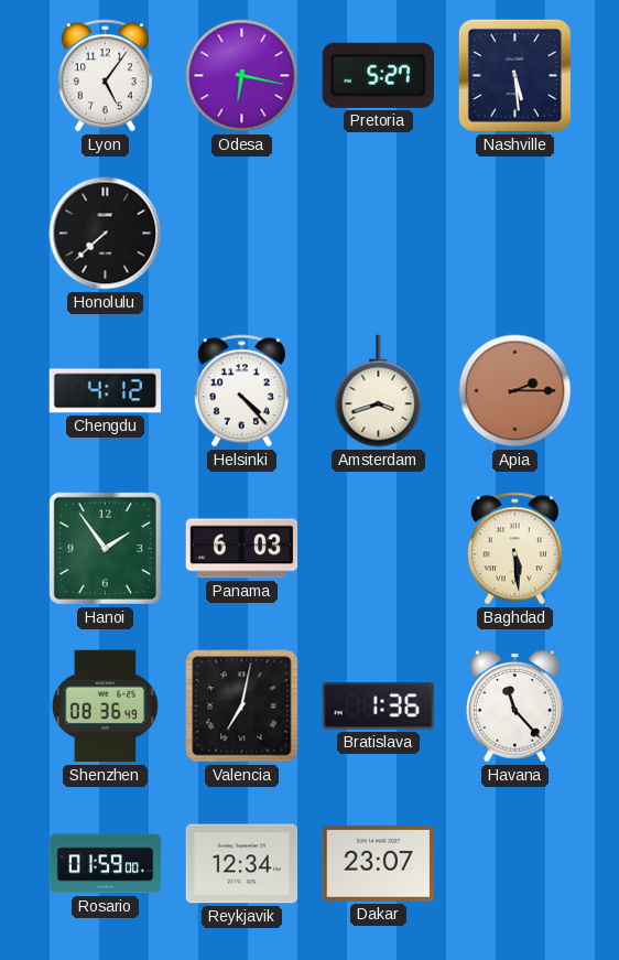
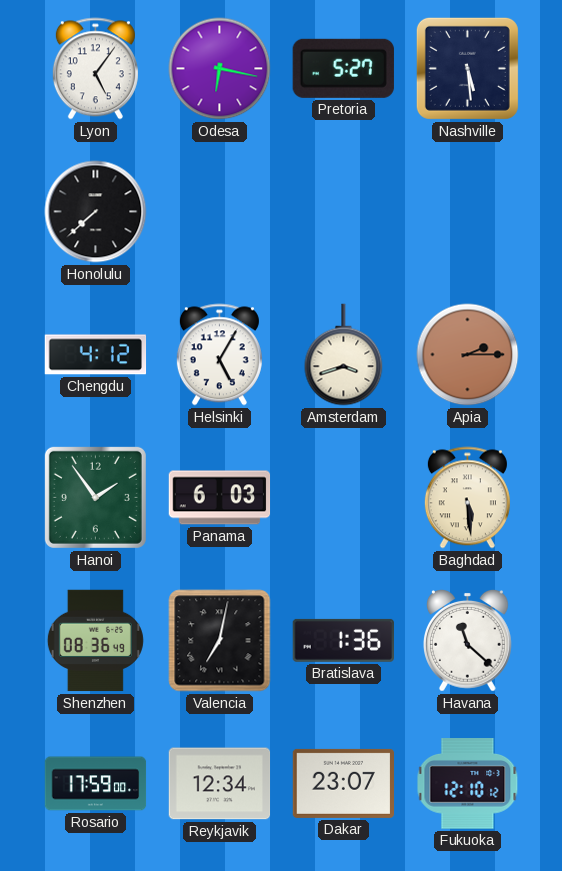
Helsinki: 4:23 -> 5:05
Havana: 11:23 -> 11:22
Rosario: 01:59 -> 17:59
Fukuoka: none -> 12:10
